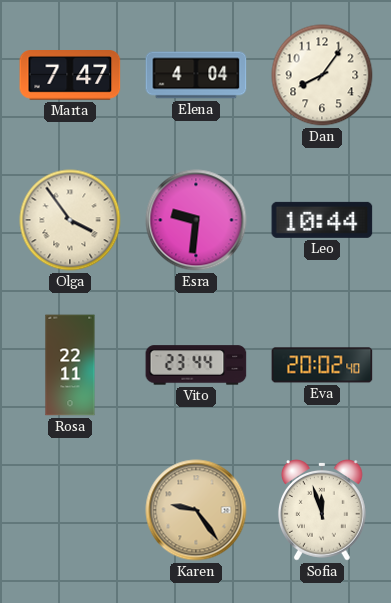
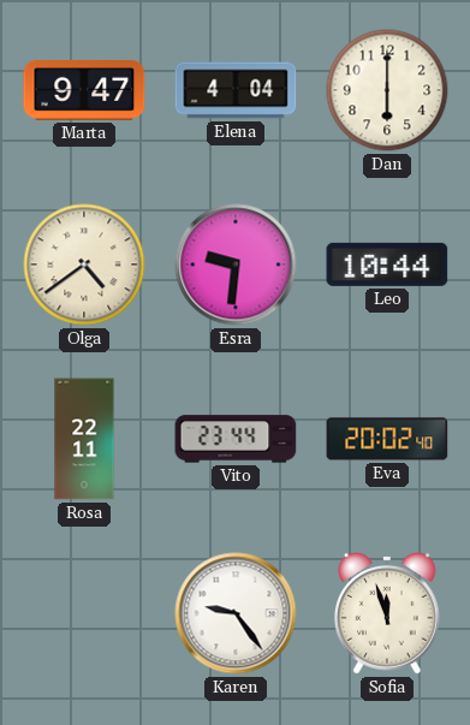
Marta: 7:47 -> 9:47
Dan: 8:06 -> 6:00
Olga: 3:54 -> 4:39
Karen dial: champagne -> white
